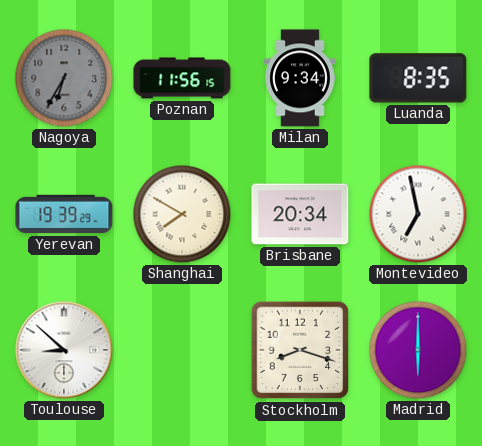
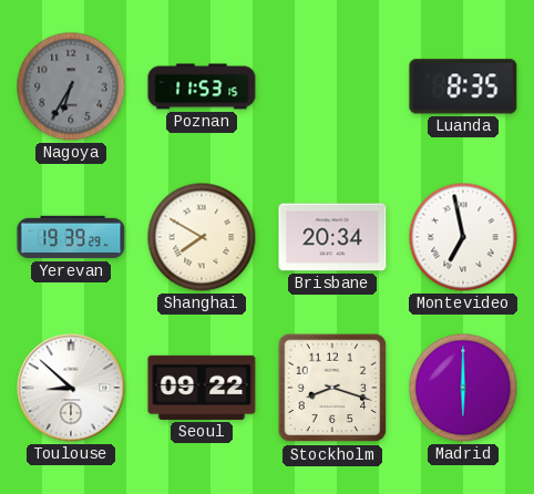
Poznan: 11:56 -> 11:53
Milan: 9:34 -> none
Seoul: none -> 09:22
